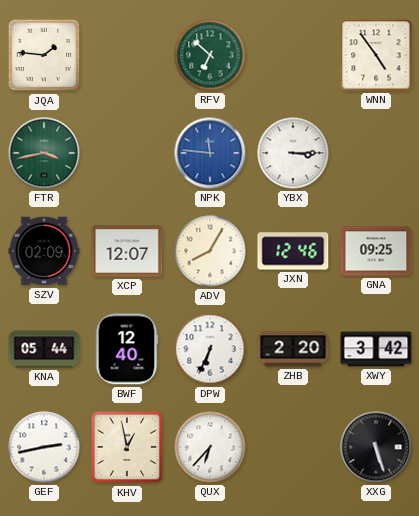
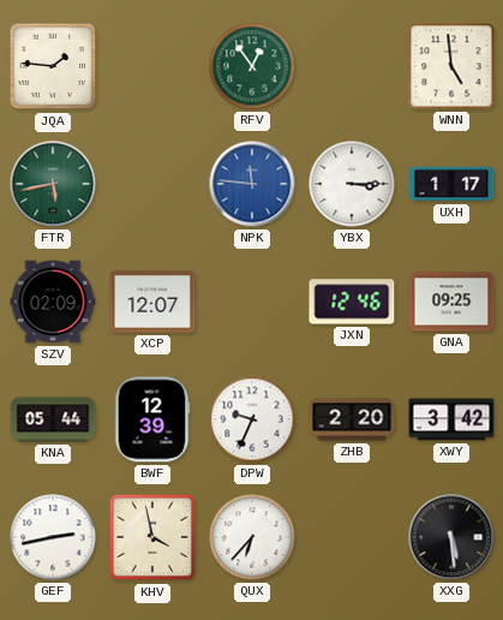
RFV: 6:52 -> 12:54
WNN: 4:54 -> 4:59
FTR: 3:43 -> 5:43
UXH: none -> 1:17
ADV: 8:05 -> none
BWF: 12:40 -> 12:39
DPW: 6:34 -> 9:34
KHV: 12:58 -> 3:58
XXG: 5:27 -> 5:29
